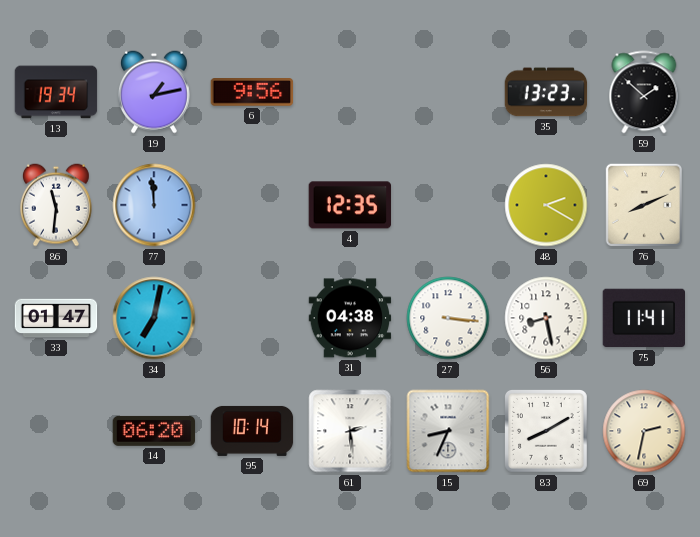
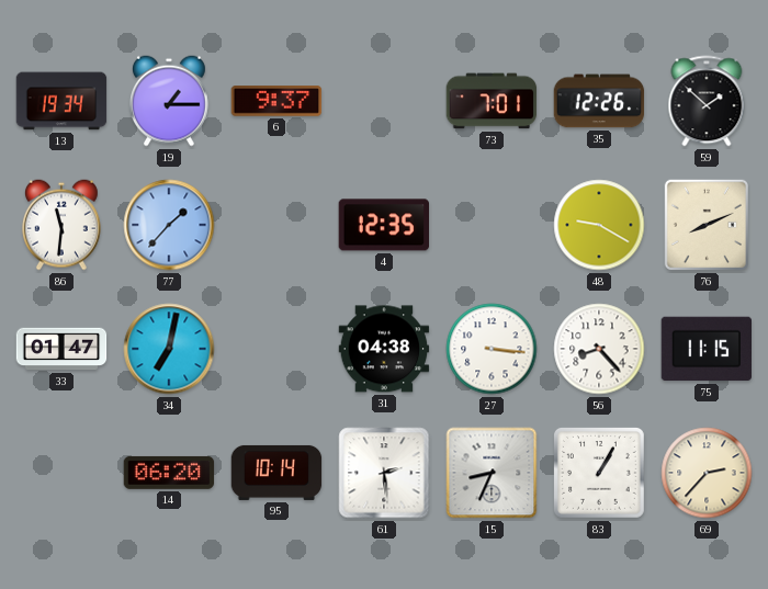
19: 1:13 -> 1:15
6: 9:56 -> 9:37
73: none -> 7:01
35: 13:23 -> 12:26
77: 11:59 -> 1:37
48: 2:20 -> 9:20
56: 8:28 -> 8:23
75: 11:41 -> 11:15
83: 8:10 -> 1:05
69: 2:32 -> 2:37
